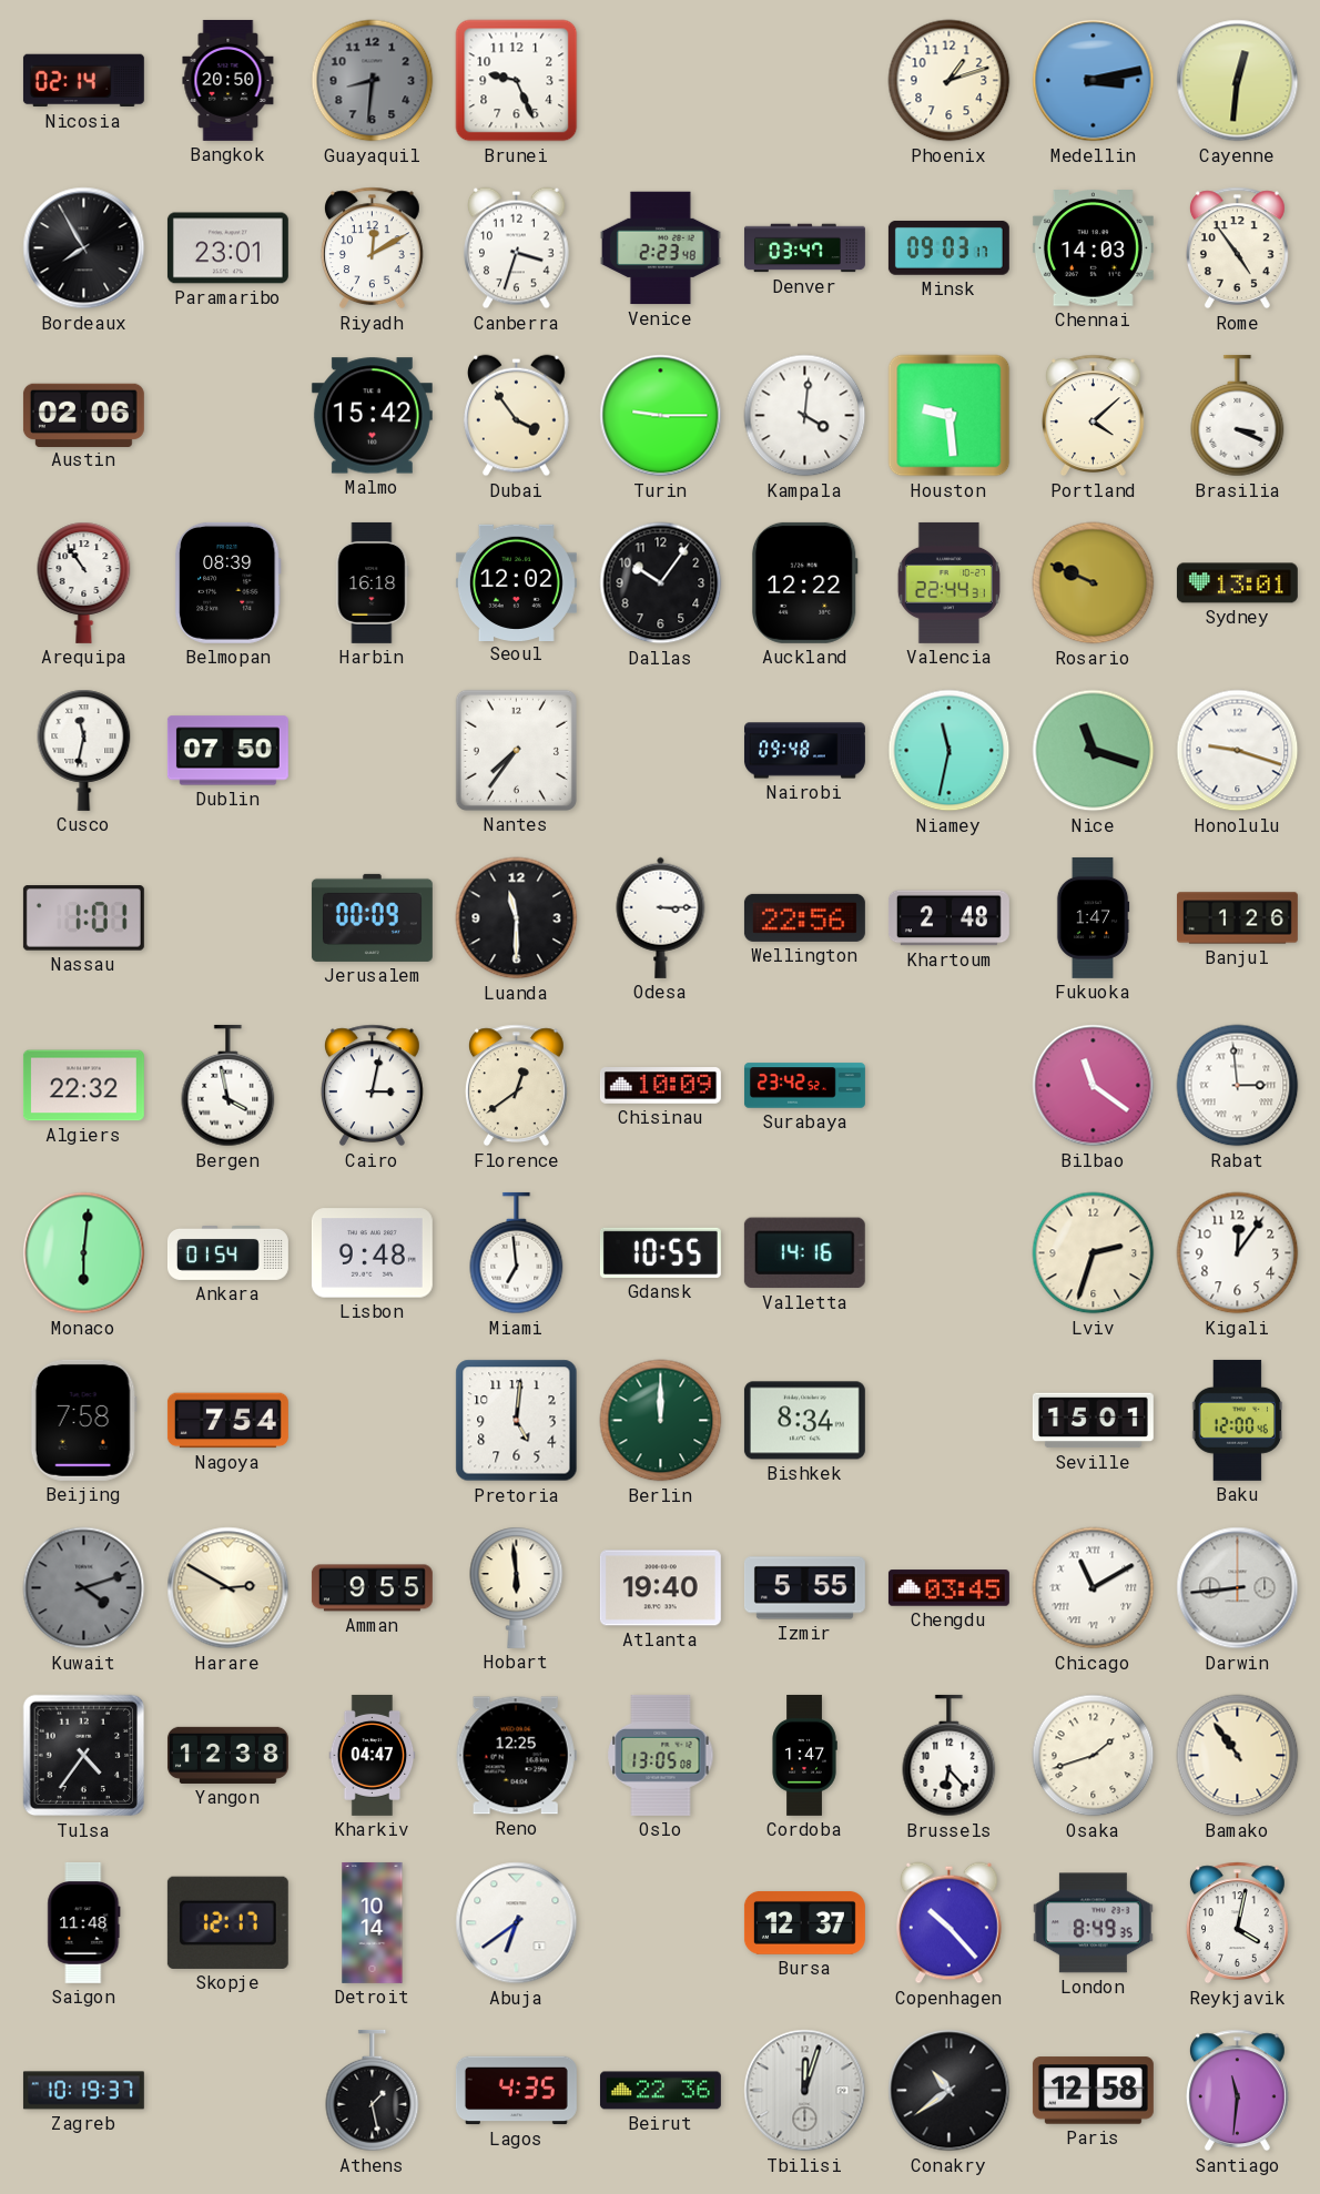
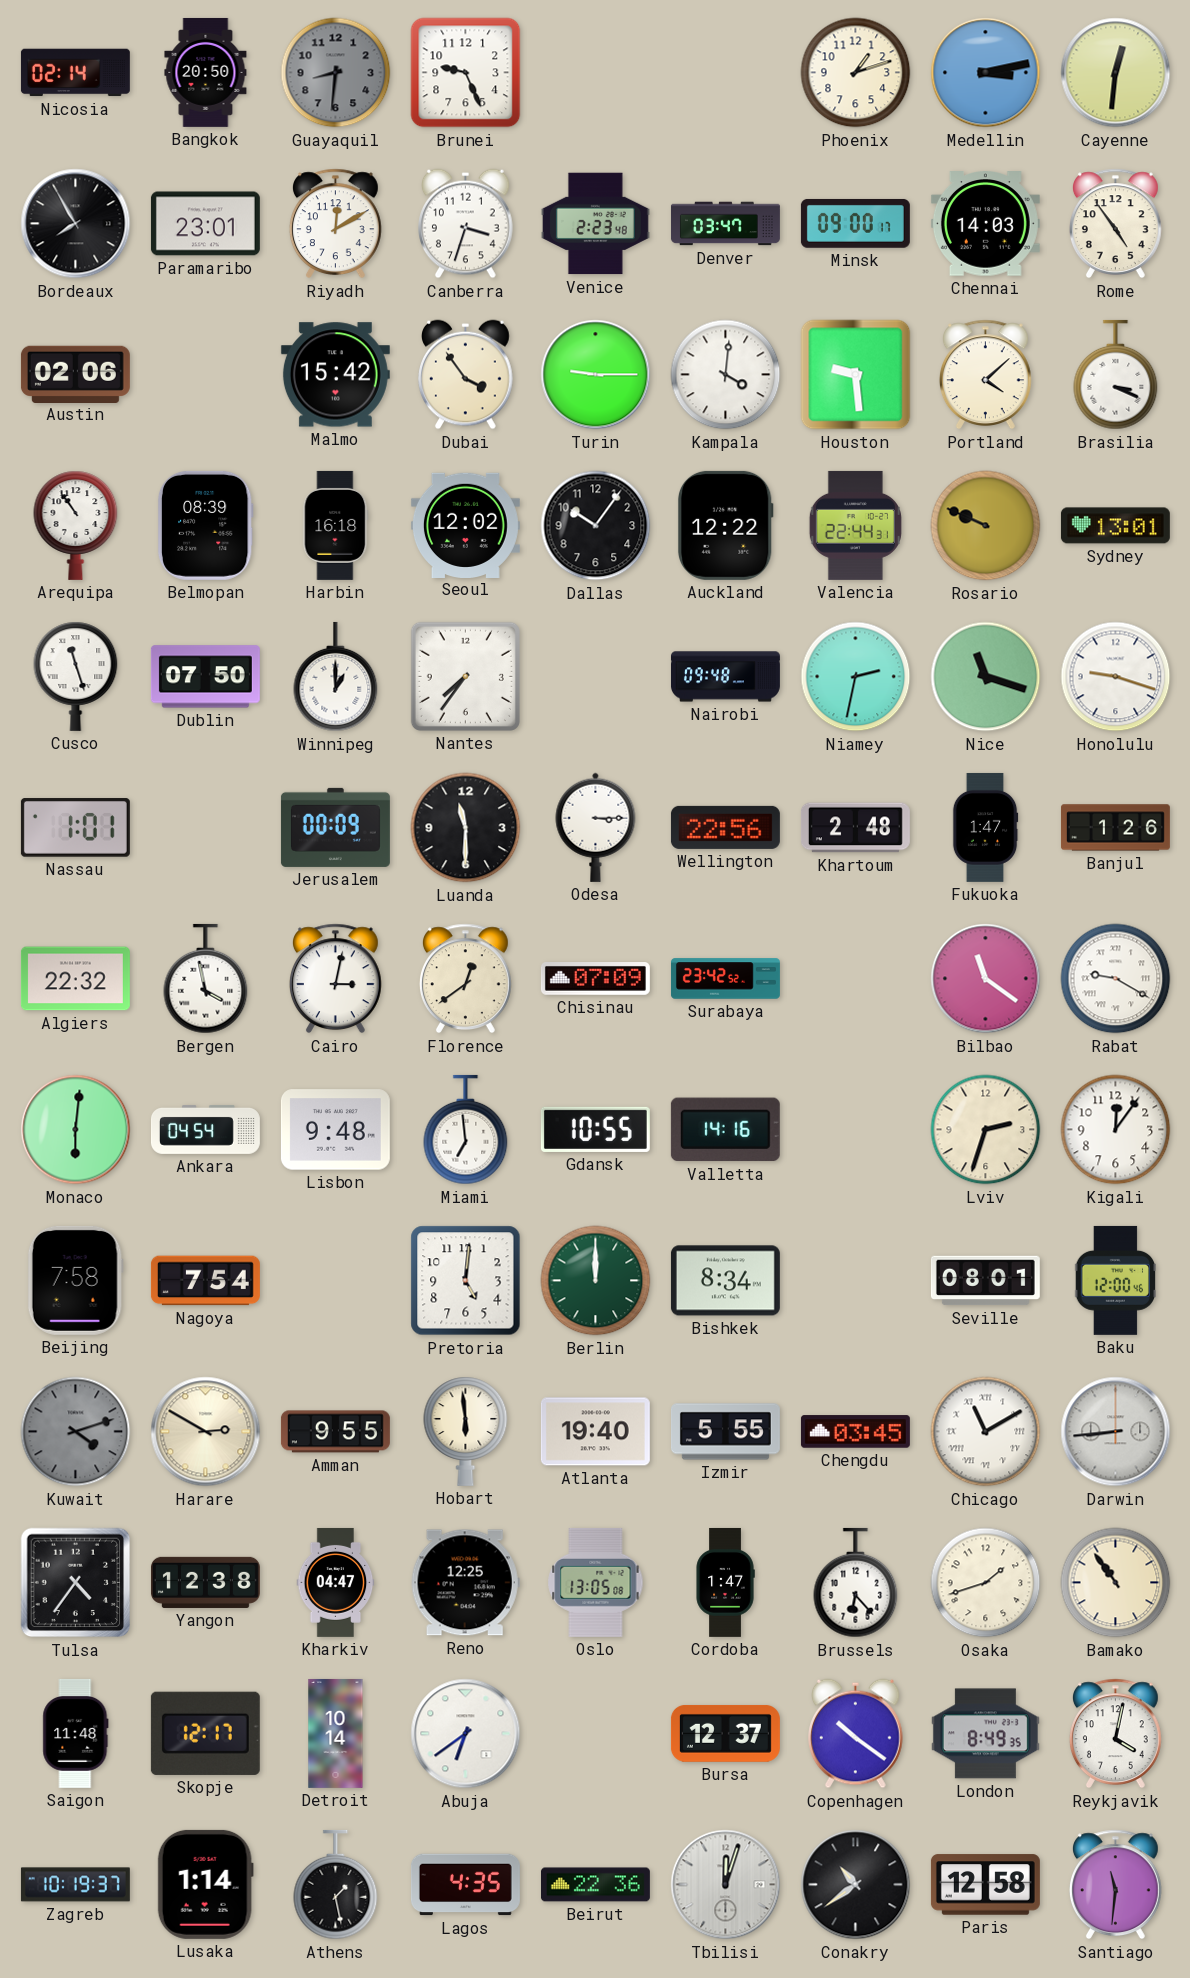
Minsk: 09:03 -> 09:00
Cusco: 11:32 -> 11:27
Winnipeg: none -> 1:00
Niamey: 11:32 -> 2:32
Chisinau: 10:09 -> 07:09
Rabat: 2:59 -> 9:20
Ankara: 01:54 -> 04:54
Seville: 15:01 -> 08:01
Copenhagen: 10:23 -> 10:21
Lusaka: none -> 1:14
